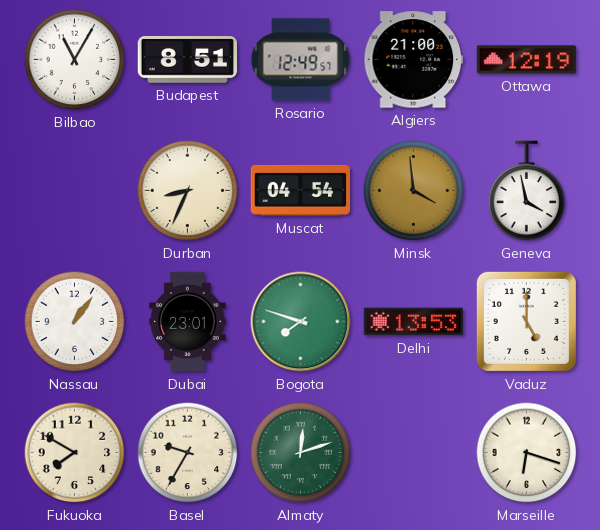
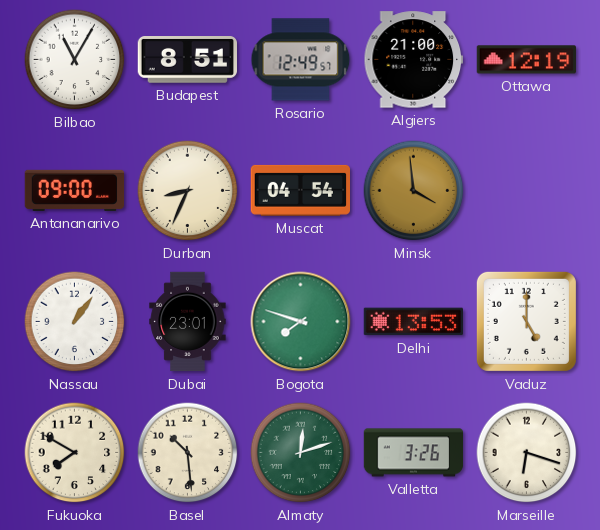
Antananarivo: none -> 09:00
Geneva: 3:58 -> none
Basel: 9:35 -> 10:29
Valletta: none -> 3:26
